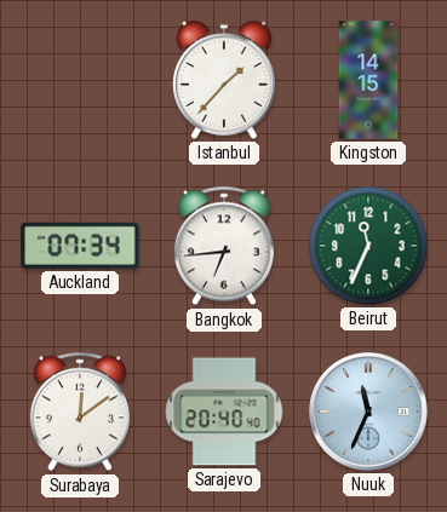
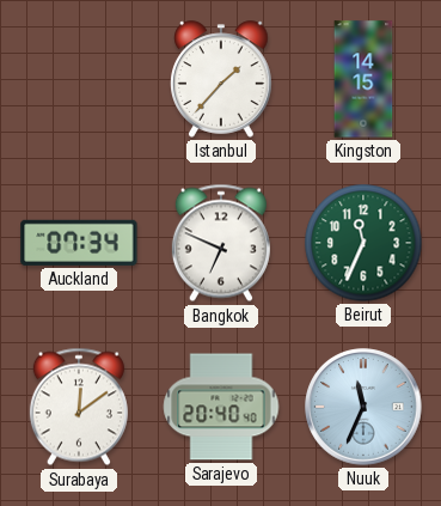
Bangkok: 6:44 -> 6:49
